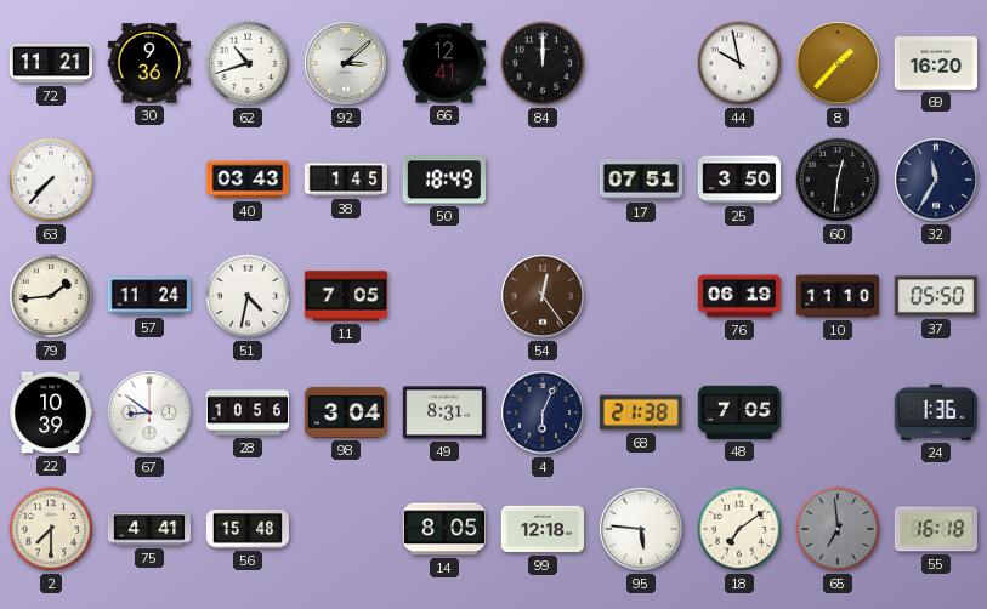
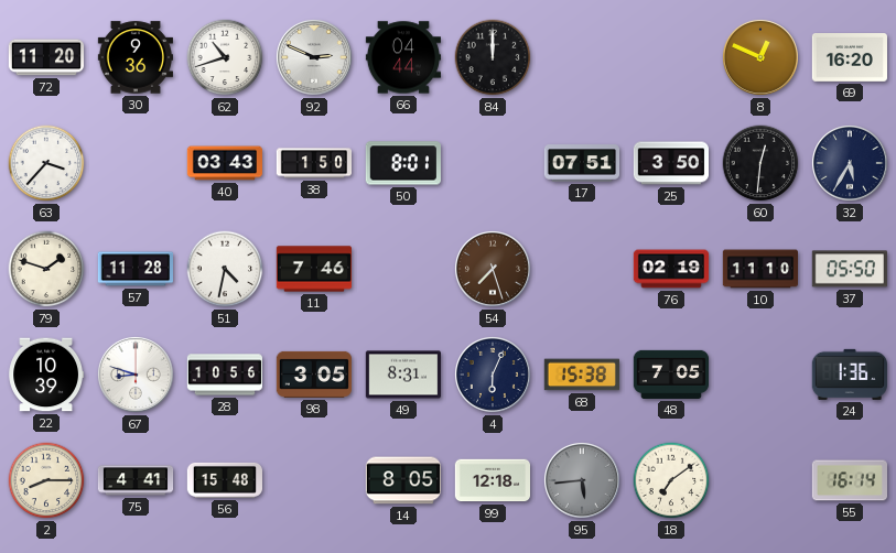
72: 11:21 -> 11:20
92: 3:08 -> 2:49
66: 12:41 -> 04:44
44: 9:58 -> none
8: 1:37 -> 12:49
63: 7:37 -> 3:37
38: 1:45 -> 1:50
50: 18:49 -> 8:01
32: 11:35 -> 5:35
79: 1:44 -> 1:48
57: 11:24 -> 11:28
11: 7:05 -> 7:46
54: 12:24 -> 7:27
76: 06:19 -> 02:19
67: 8:51 -> 8:48
98: 3:04 -> 3:05
68: 21:38 -> 15:38
2: 7:30 -> 8:15
95: 5:46 -> 5:44
95 dial: white -> grey
65: 6:59 -> none
55: 16:18 -> 16:14
